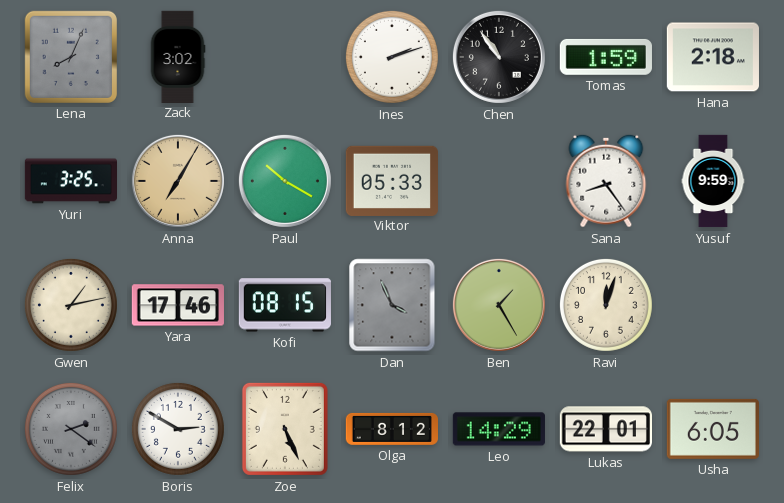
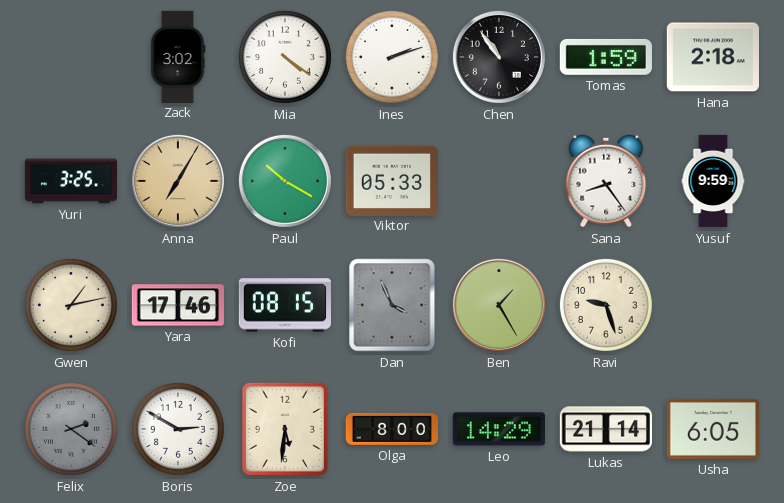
Lena: 8:04 -> none
Mia: none -> 4:21
Ravi: 12:03 -> 9:27
Zoe: 5:26 -> 5:31
Olga: 8:12 -> 8:00
Lukas: 22:01 -> 21:14
